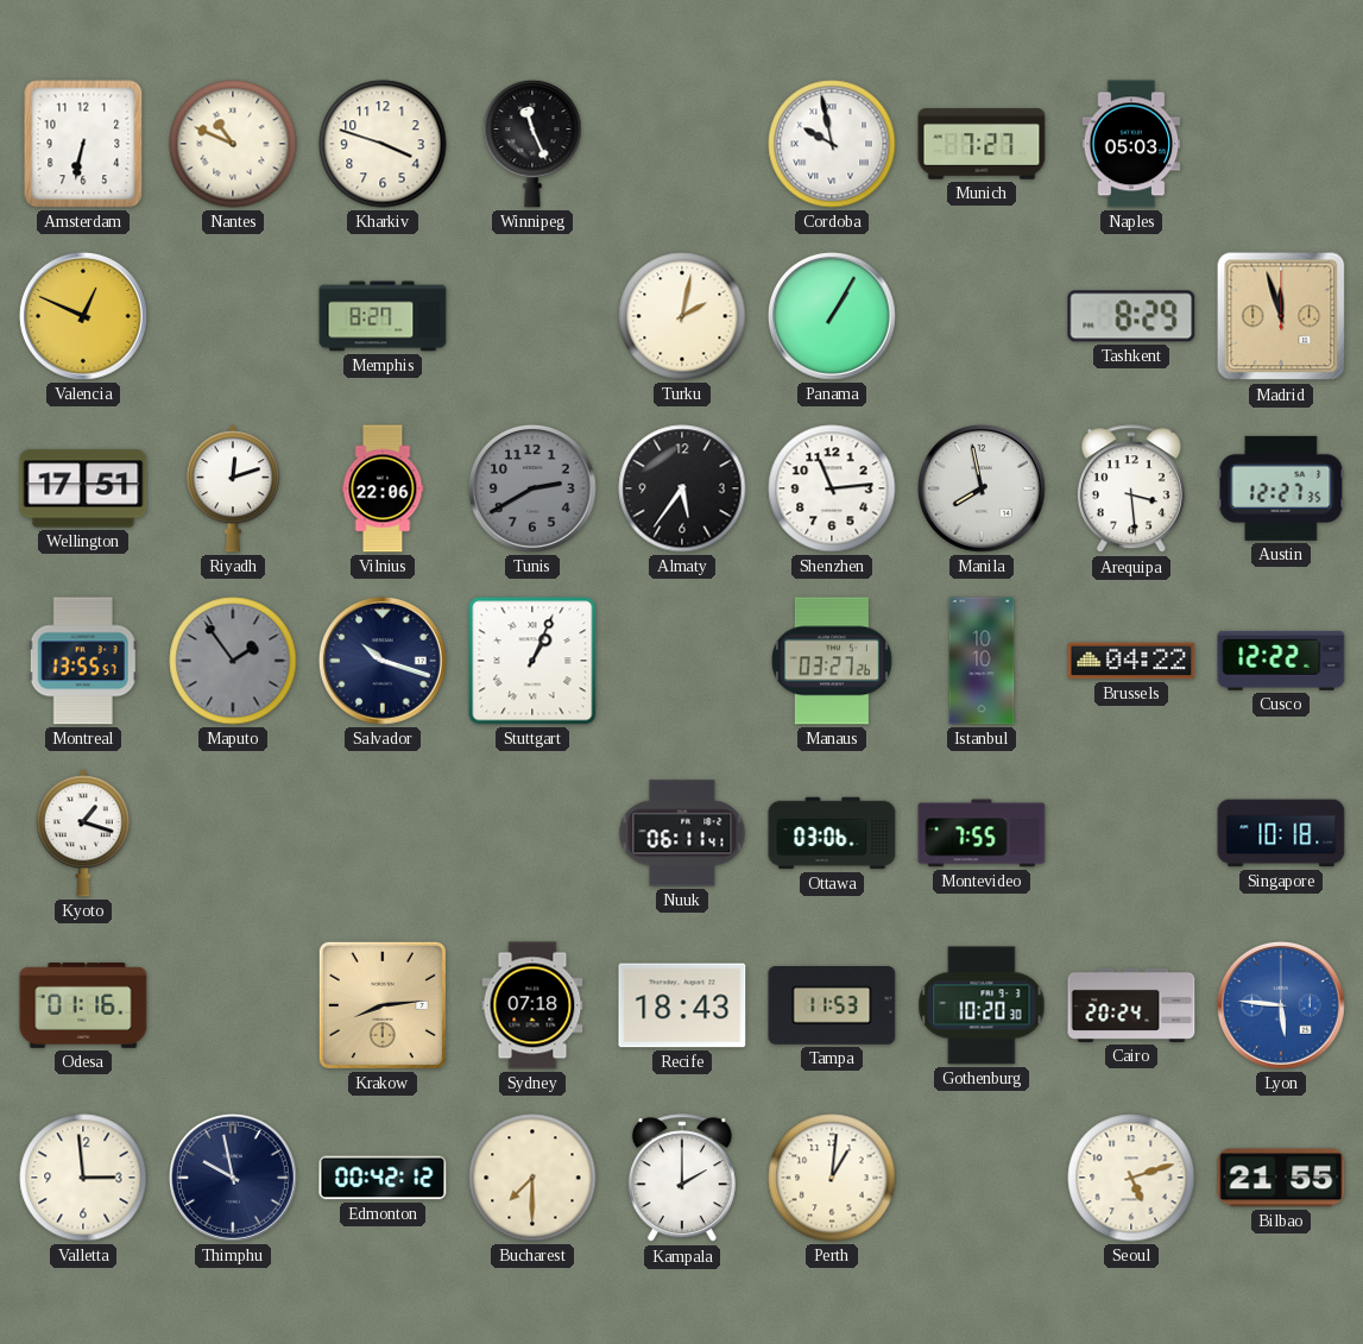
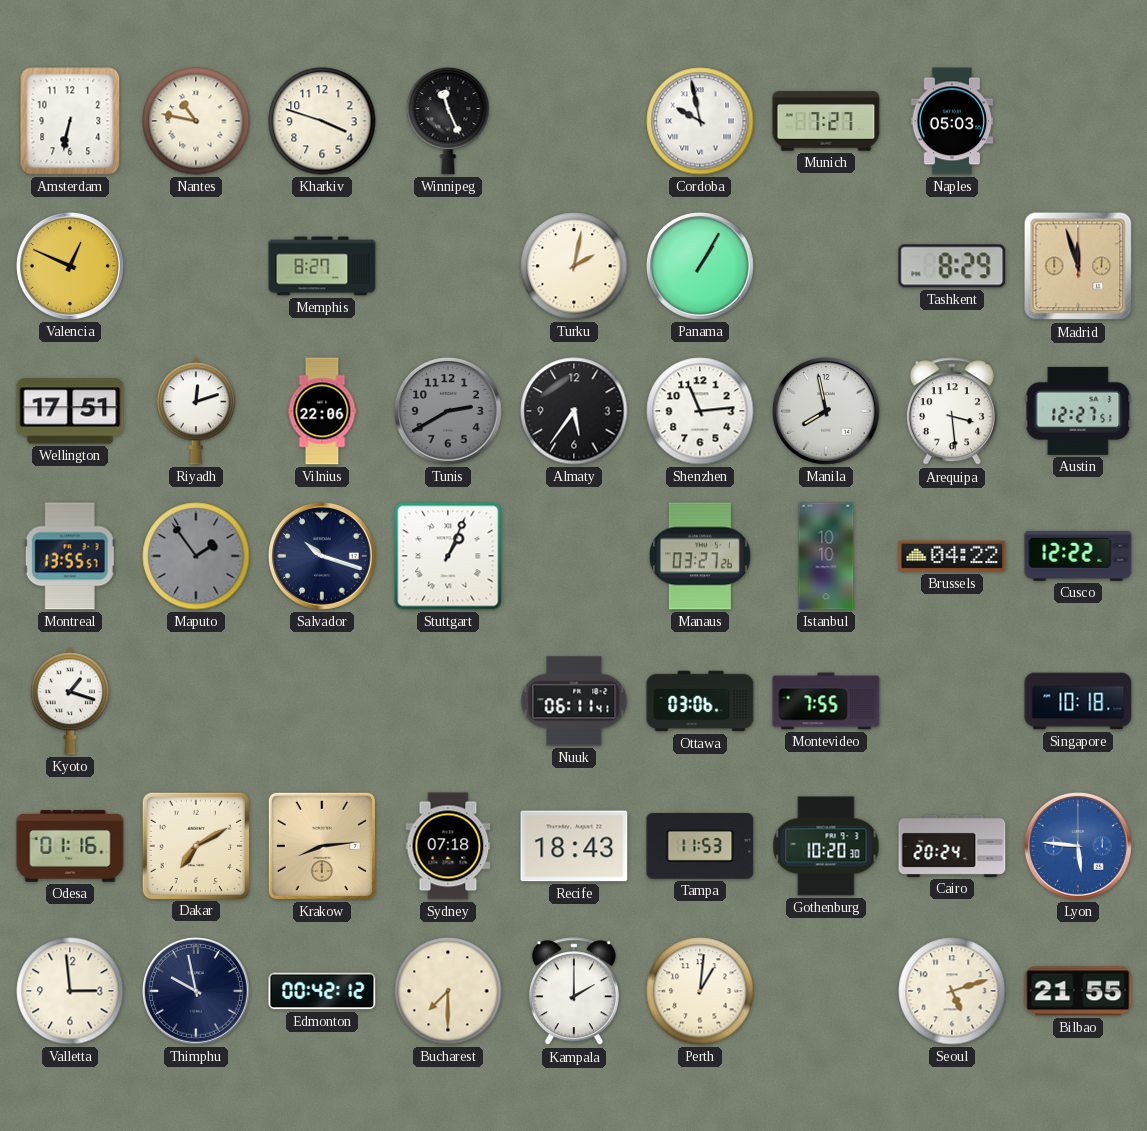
Nantes: 10:49 -> 10:47
Austin: 12:27:35 -> 12:27:51
Dakar: none -> 7:10
